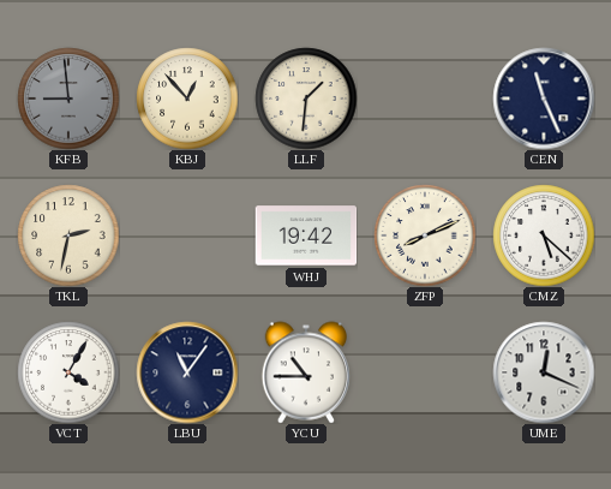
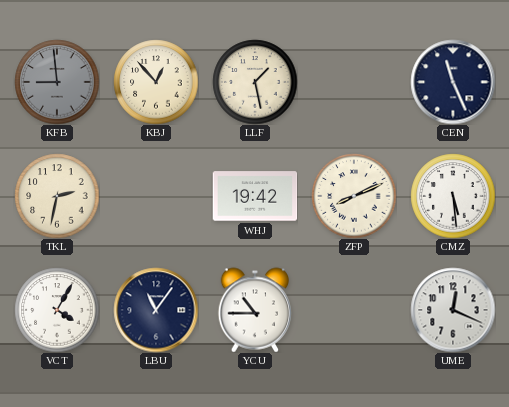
LLF: 1:31 -> 1:28
CMZ: 5:22 -> 5:29
